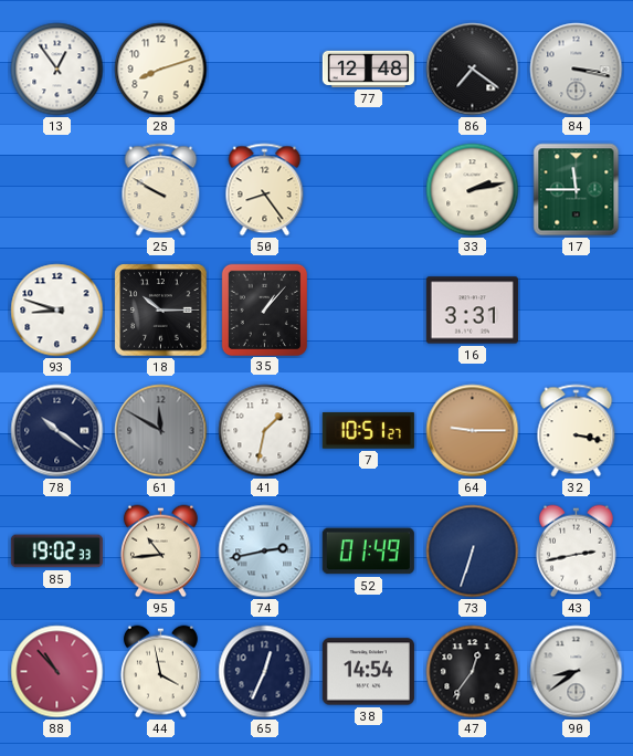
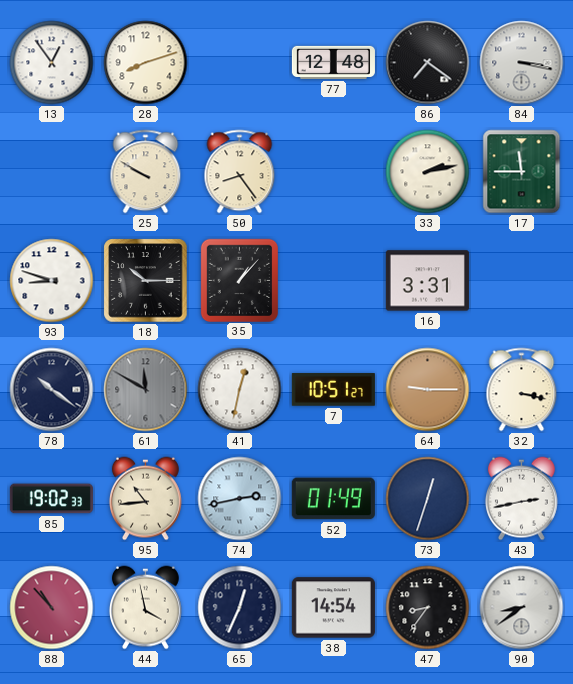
41: 1:32 -> 12:32
73: 6:33 -> 12:33
47: 12:36 -> 8:36
